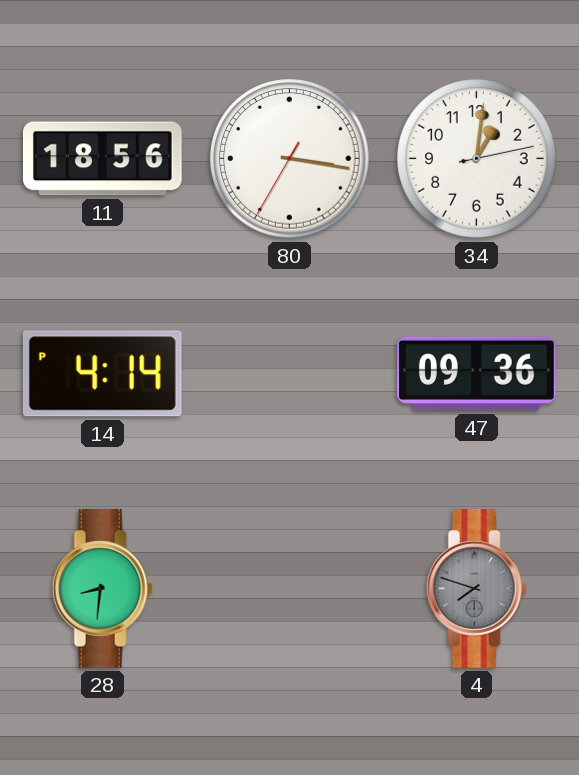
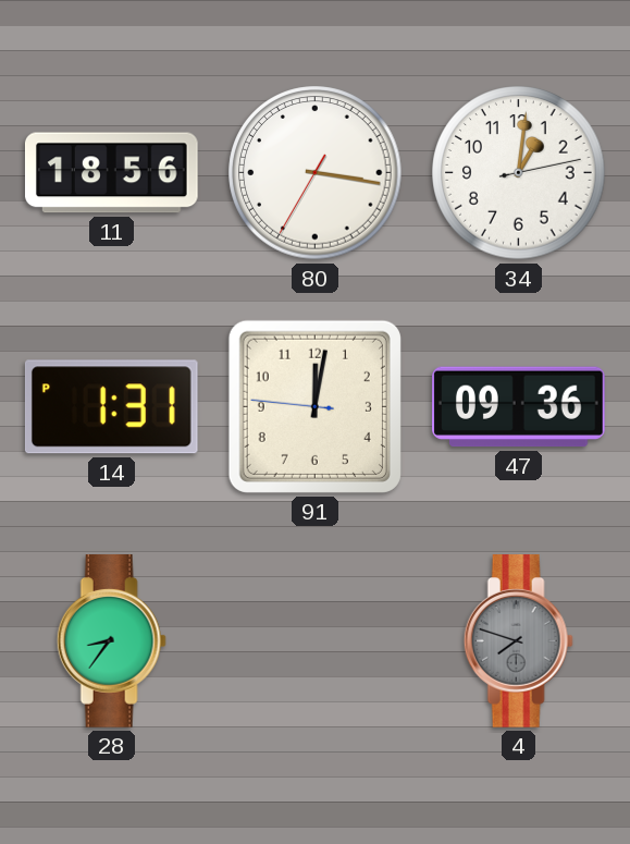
14: 4:14 -> 1:31
91: none -> 12:01
28: 8:31 -> 8:36
